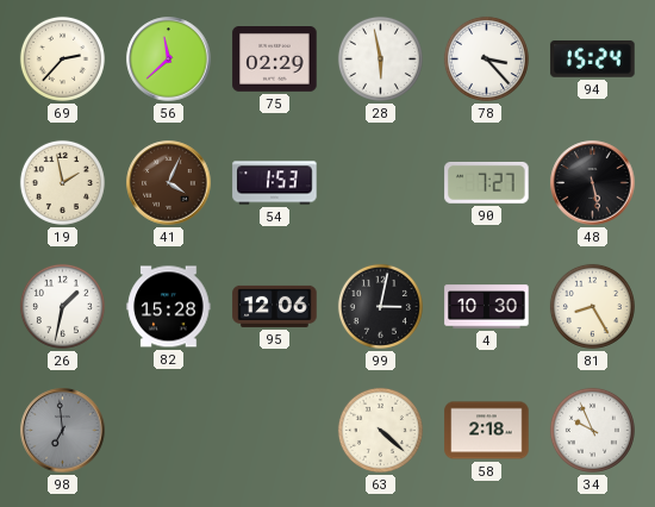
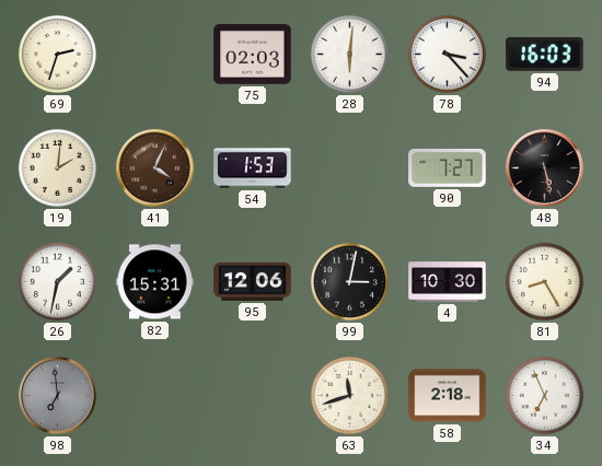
69: 2:37 -> 2:33
56: 11:38 -> none
75: 02:29 -> 02:03
28: 5:58 -> 6:01
94: 15:24 -> 16:03
19: 1:58 -> 2:01
82: 15:28 -> 15:31
63: 4:22 -> 11:42
34: 9:56 -> 6:56
